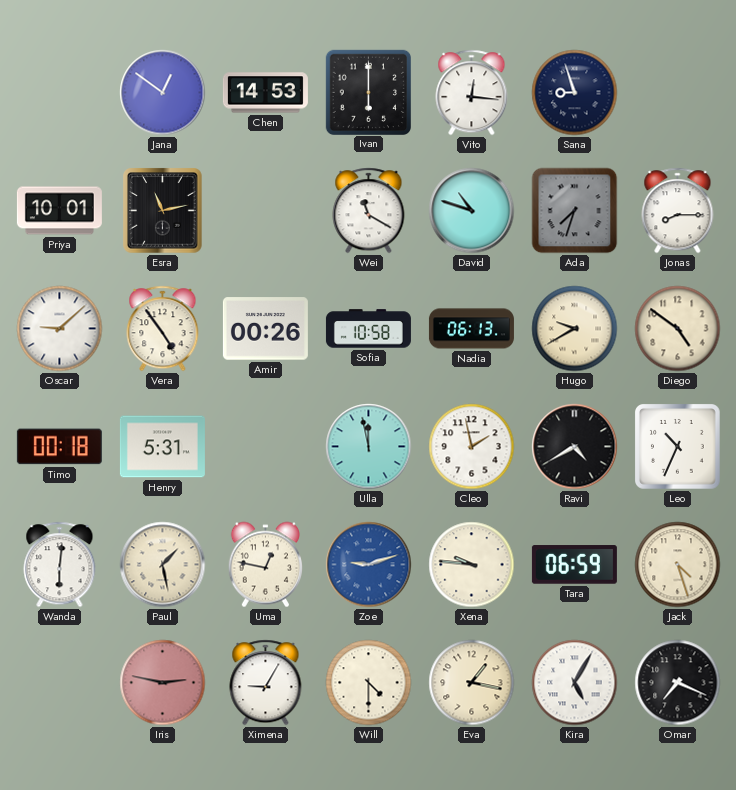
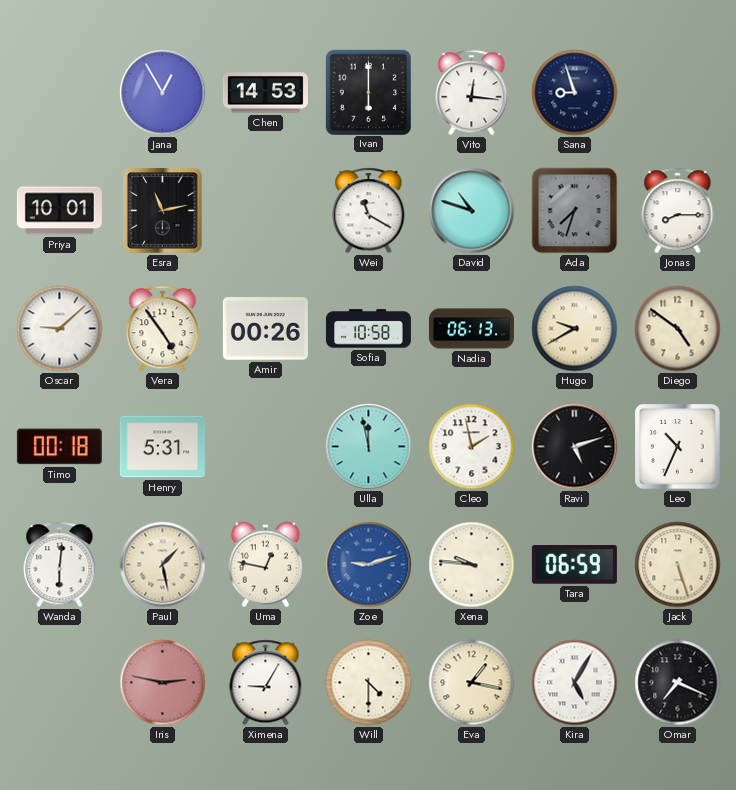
Jana: 12:51 -> 12:55
Ravi: 4:40 -> 5:12
Jack: 4:27 -> 5:27
